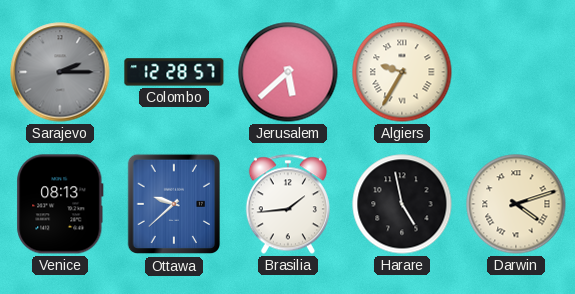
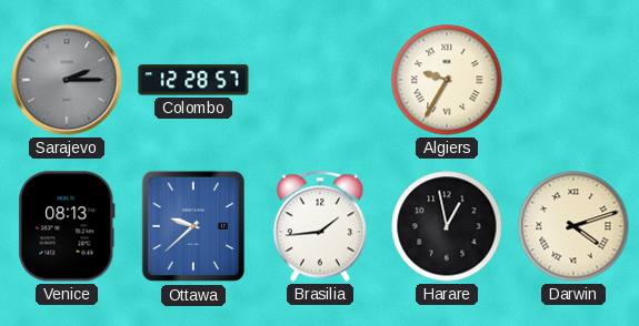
Jerusalem: 5:38 -> none
Harare: 4:58 -> 12:58
